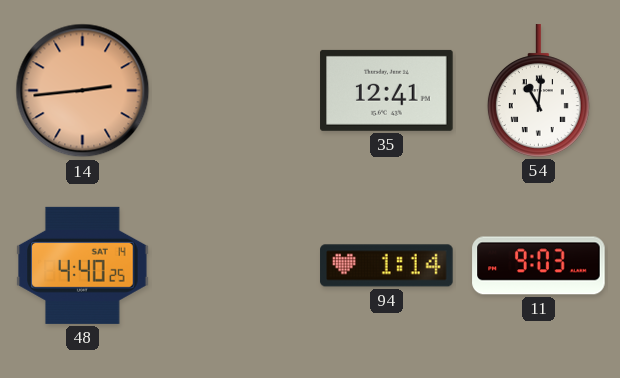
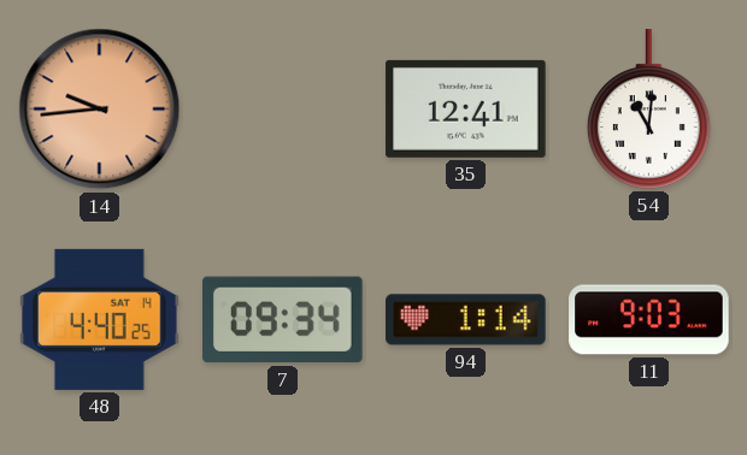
14: 2:44 -> 9:44
7: none -> 09:34
